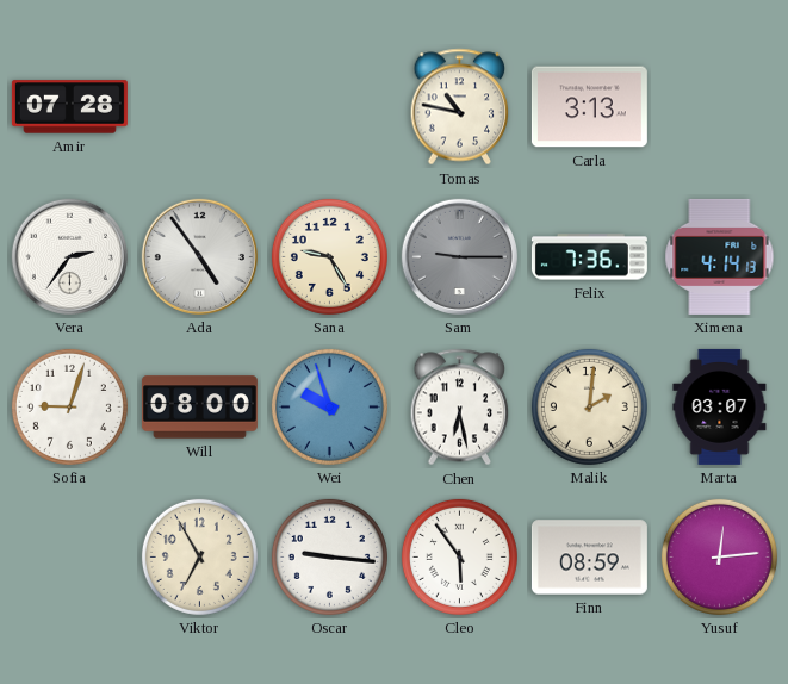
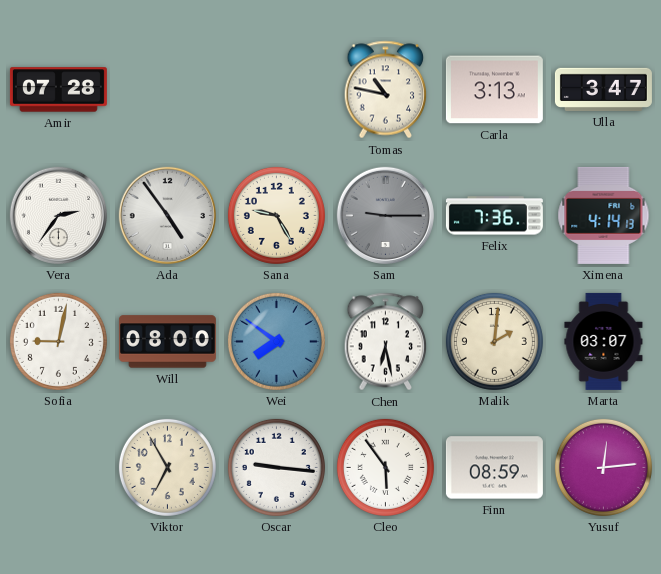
Ulla: none -> 3:47
Sofia: 9:03 -> 9:02
Wei: 9:57 -> 7:51
